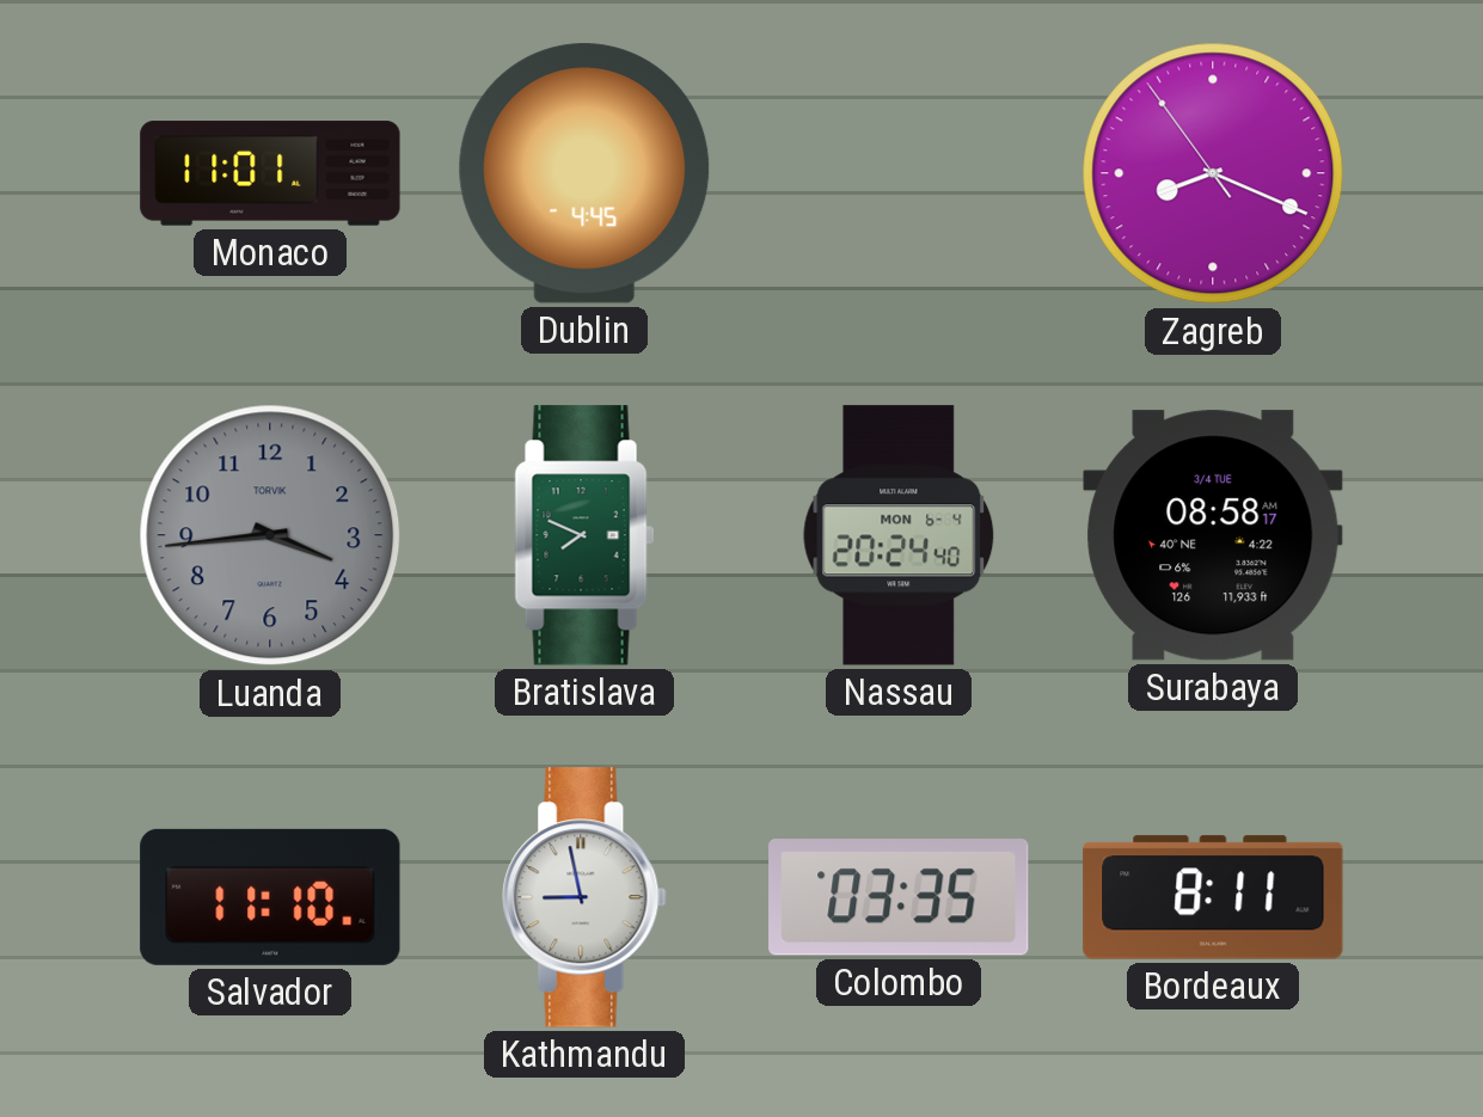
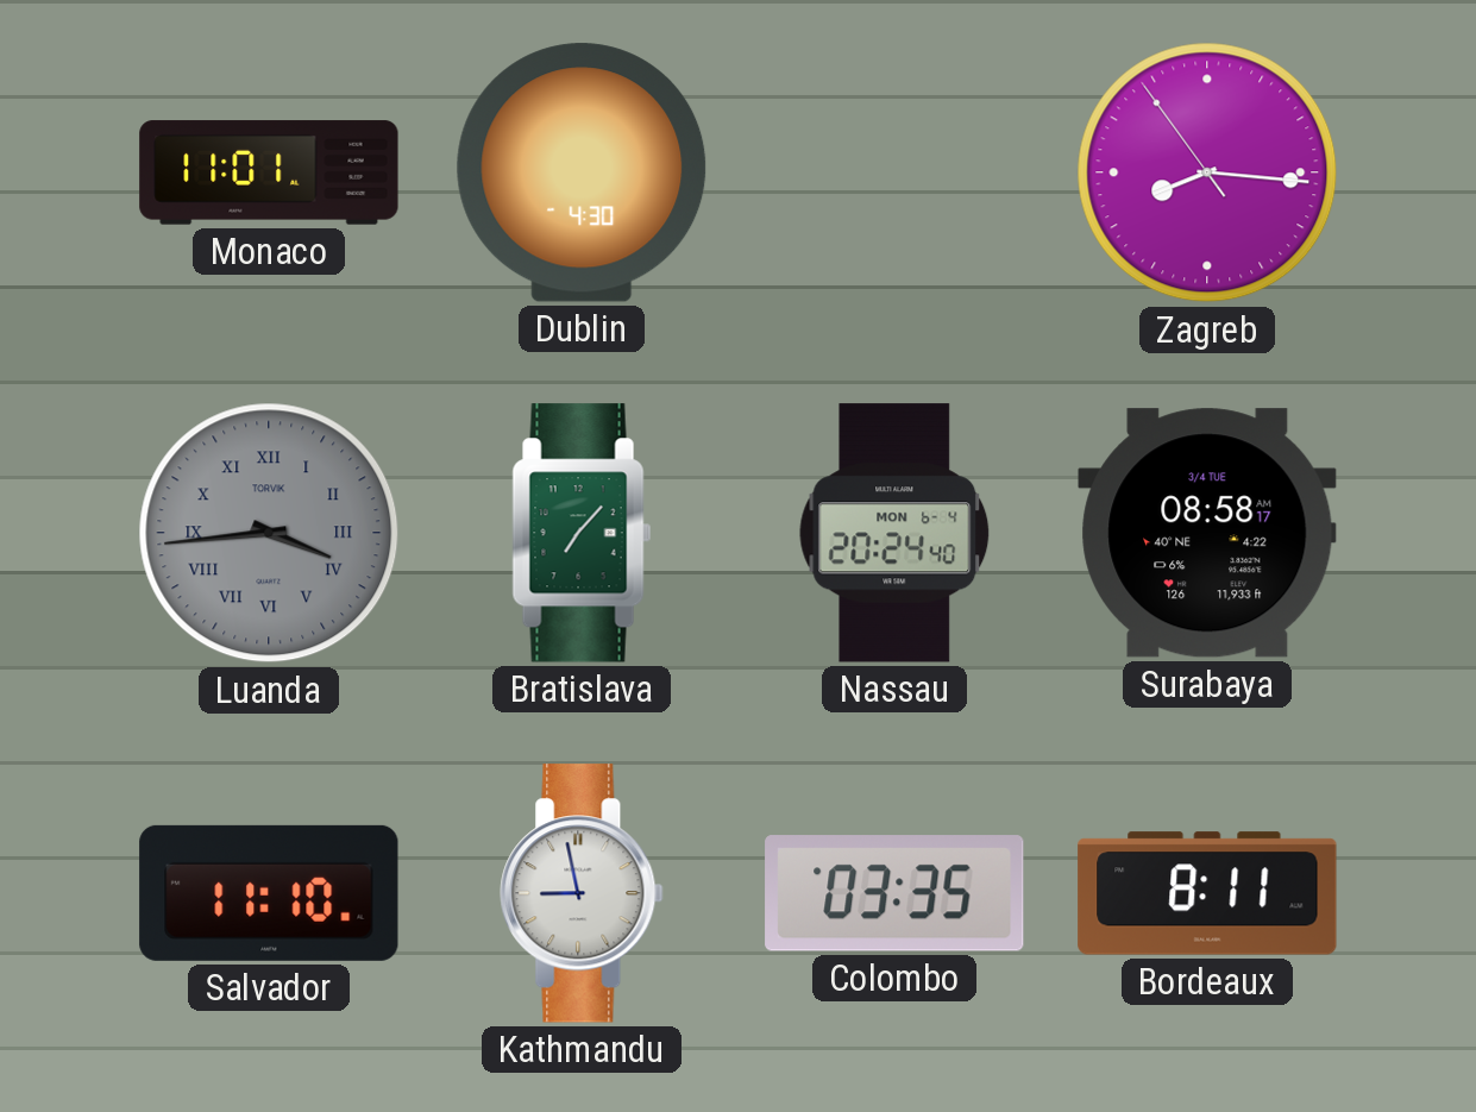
Dublin: 4:45 -> 4:30
Zagreb: 8:18 -> 8:15
Luanda numerals: Arabic -> Roman
Bratislava: 7:49 -> 7:07
